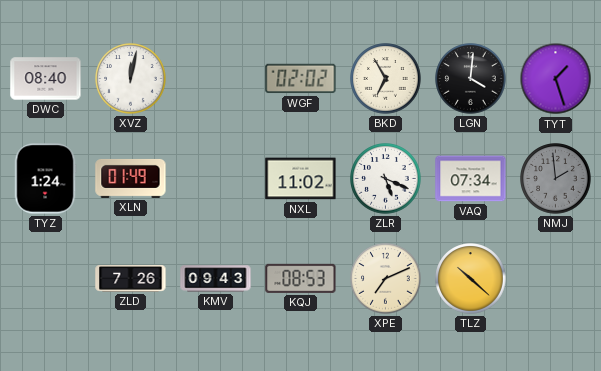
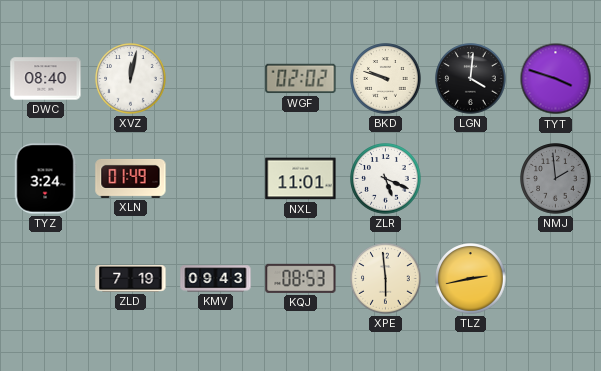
BKD: 6:55 -> 9:48
TYT: 1:27 -> 3:48
TYZ: 1:24 -> 3:24
NXL: 11:02 -> 11:01
VAQ: 07:34 -> none
ZLD: 7:26 -> 7:19
XPE: 7:11 -> 5:59
TLZ: 10:22 -> 2:43
